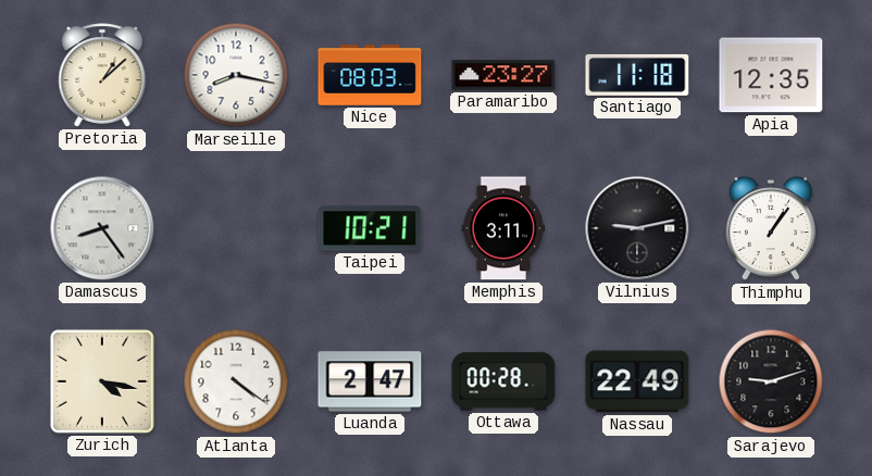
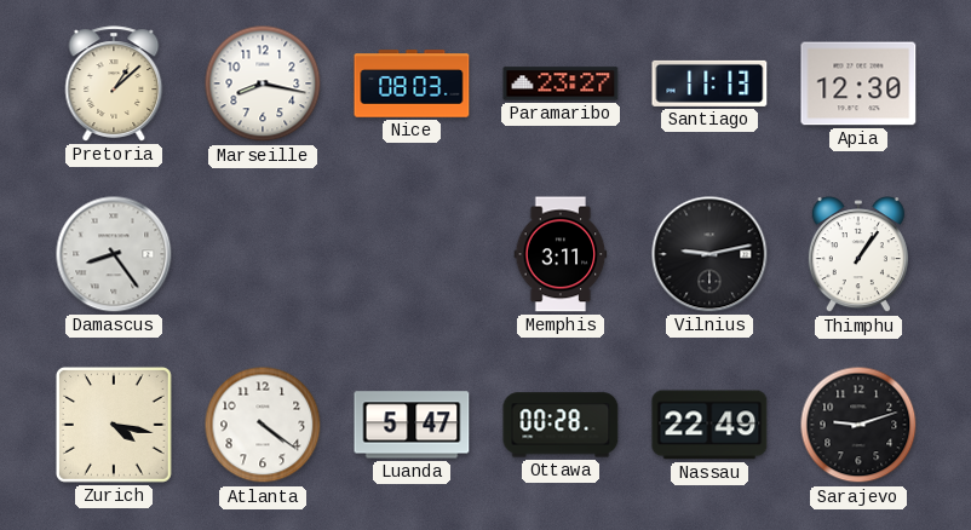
Santiago: 11:18 -> 11:13
Apia: 12:35 -> 12:30
Taipei: 10:21 -> none
Luanda: 2:47 -> 5:47
